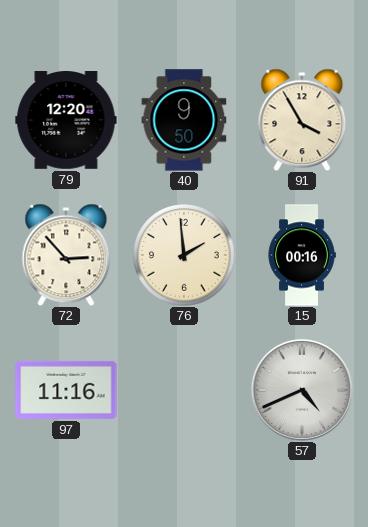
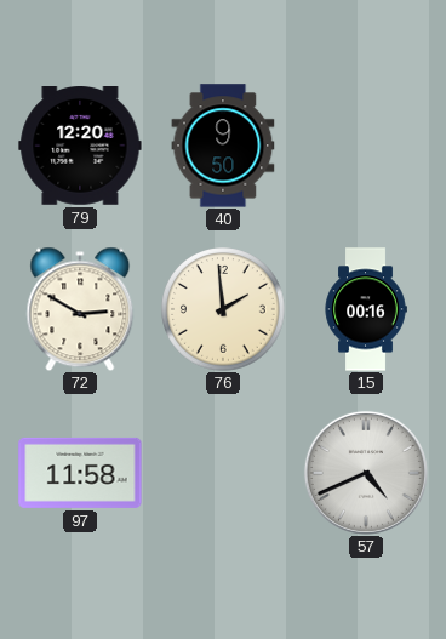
91: 3:55 -> none
72: 2:53 -> 2:50
97: 11:16 -> 11:58
